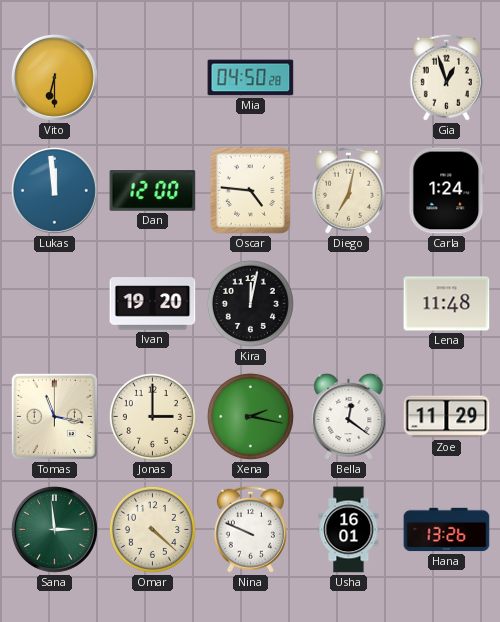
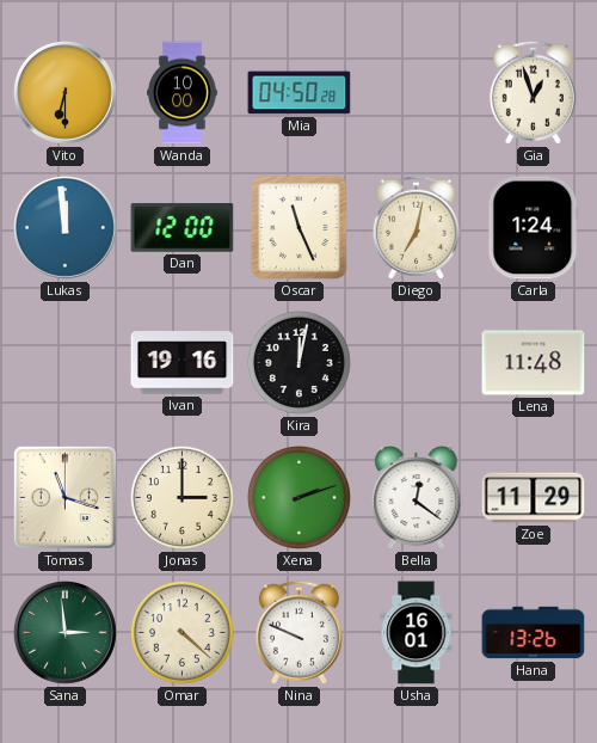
Wanda: none -> 10:00
Oscar: 4:46 -> 11:26
Ivan: 19:20 -> 19:16
Tomas: 11:17 -> 11:18
Xena: 2:17 -> 2:12
